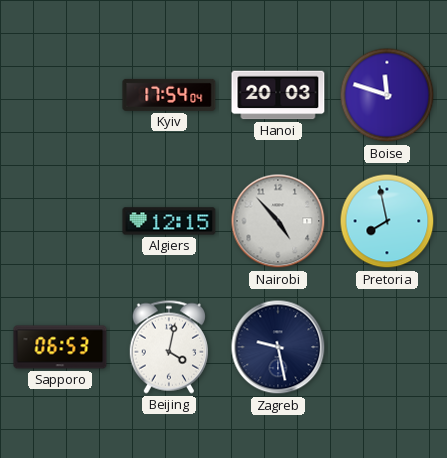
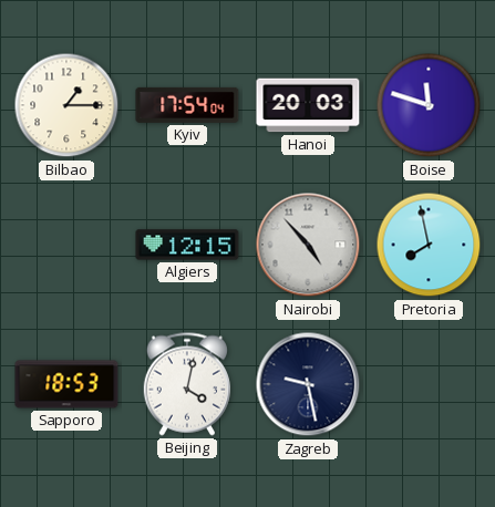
Bilbao: none -> 1:15
Sapporo: 06:53 -> 18:53
